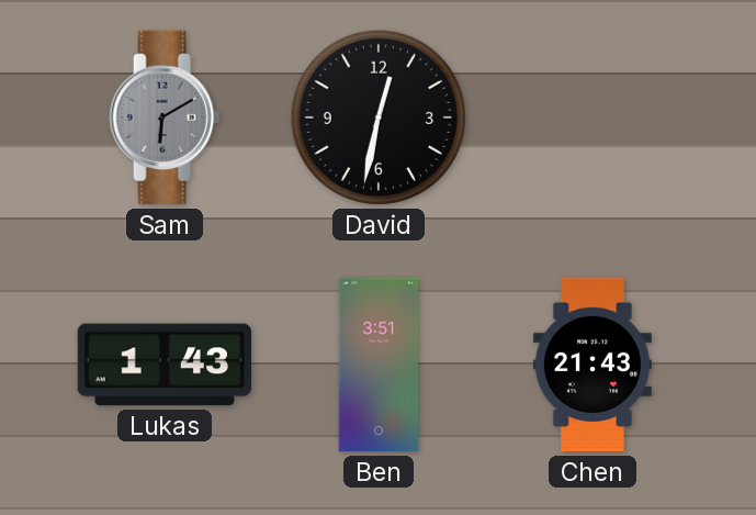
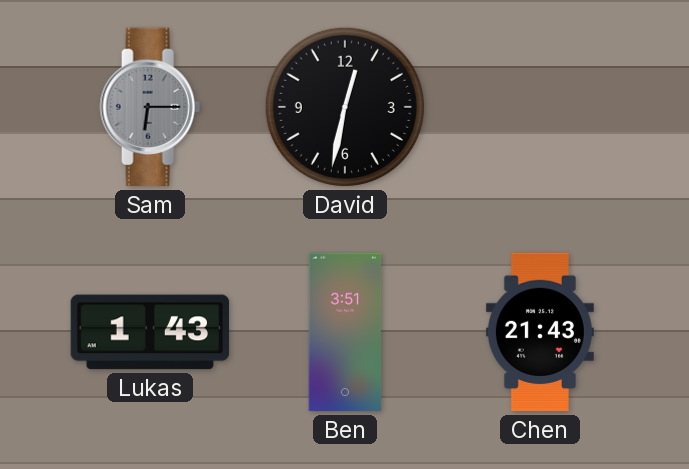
Sam: 6:10 -> 6:15
